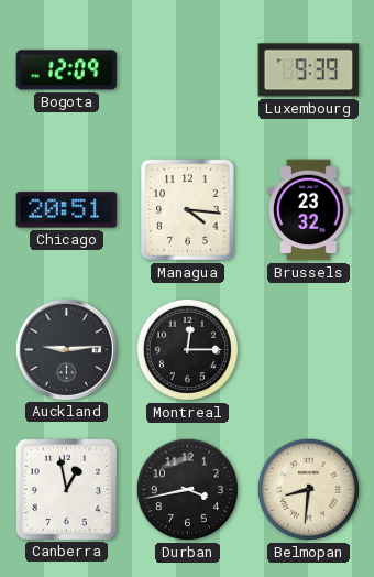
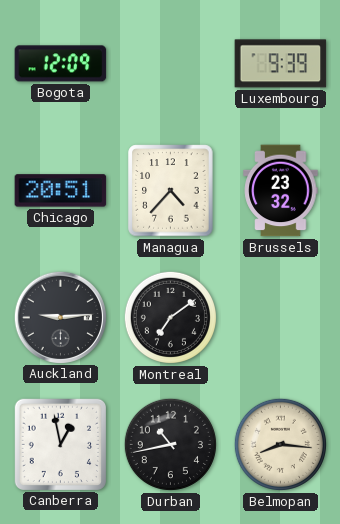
Managua: 4:16 -> 4:37
Montreal: 12:15 -> 7:09
Durban: 3:43 -> 10:43
Belmopan: 8:31 -> 8:16
